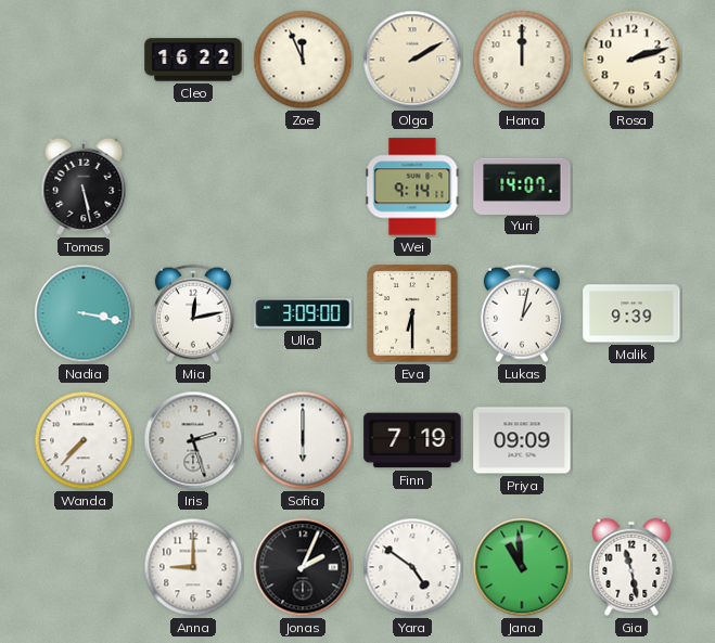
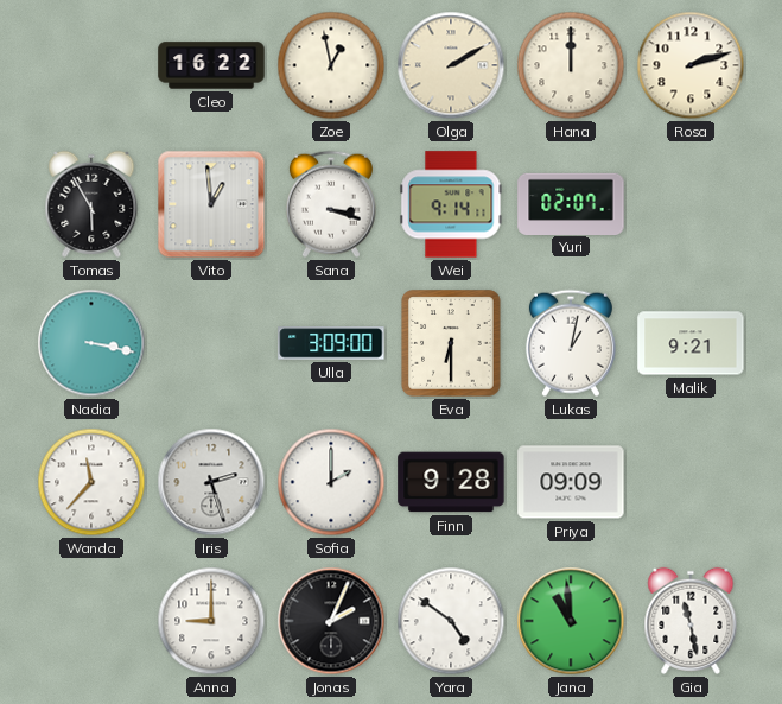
Zoe: 11:56 -> 12:58
Tomas: 5:28 -> 5:55
Vito: none -> 12:59
Sana: none -> 3:18
Yuri: 14:07 -> 02:07
Mia: 12:13 -> none
Malik: 9:39 -> 9:21
Wanda: 7:37 -> 11:37
Sofia: 6:00 -> 2:00
Finn: 7:19 -> 9:28
